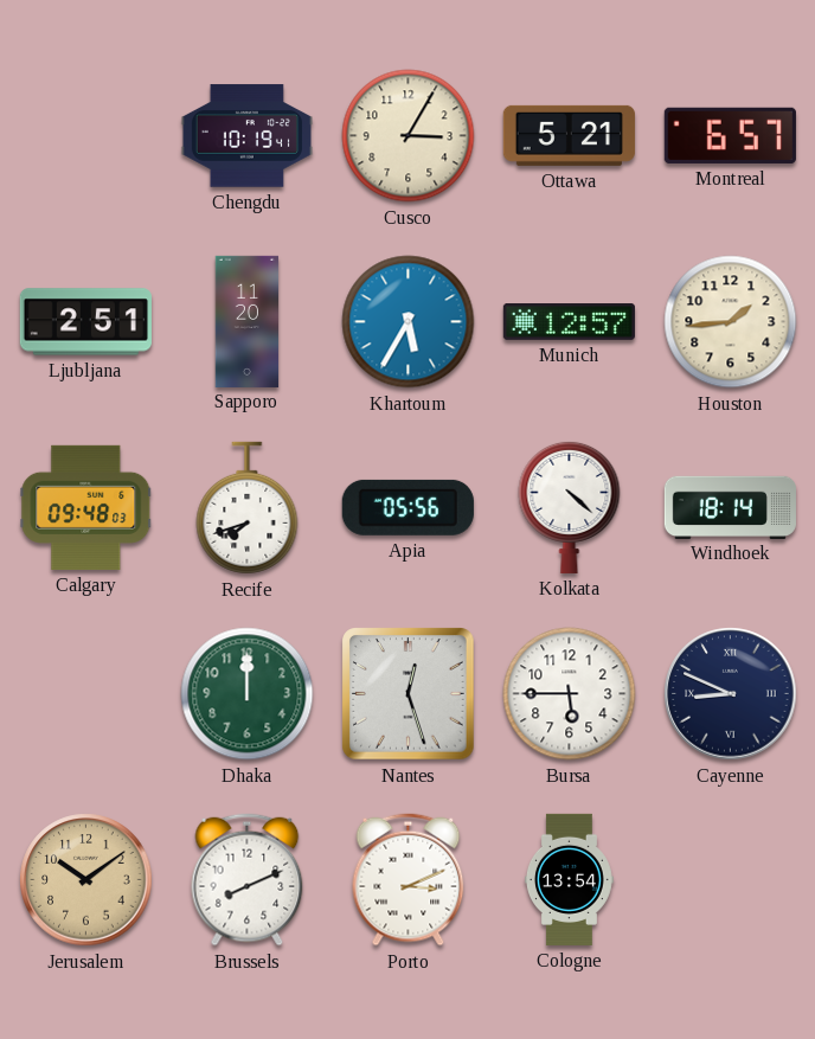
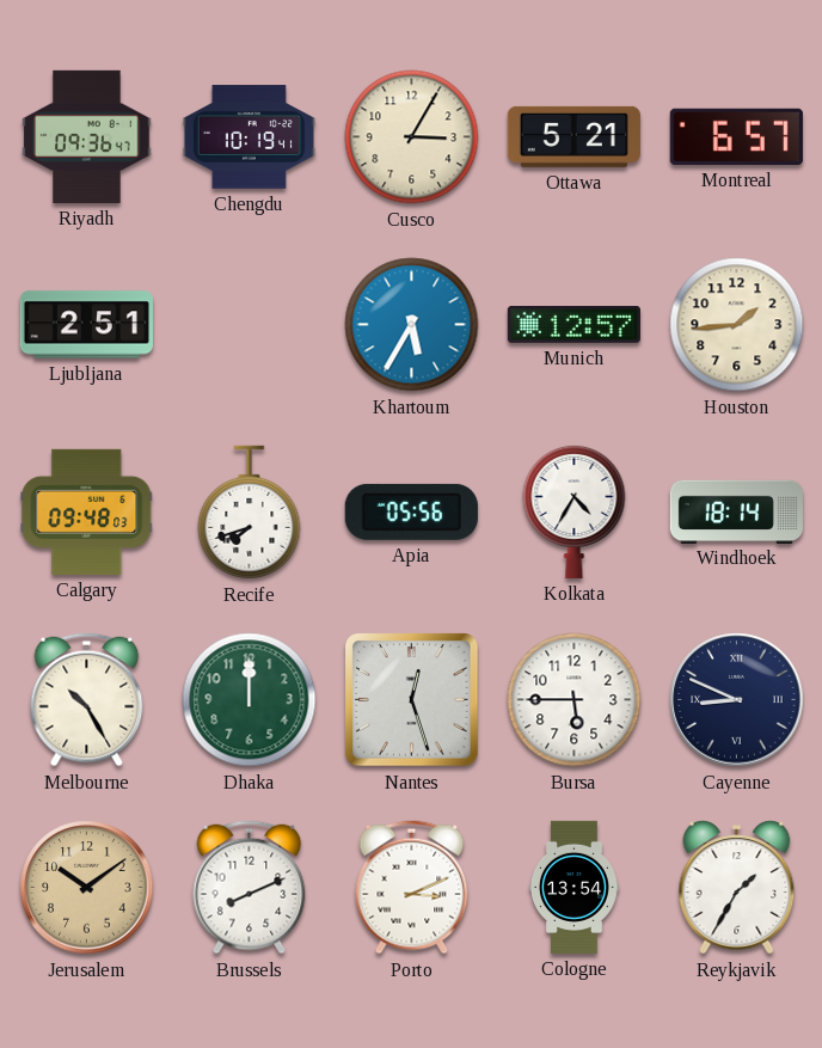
Riyadh: none -> 09:36
Sapporo: 11:20 -> none
Kolkata: 4:22 -> 4:35
Melbourne: none -> 10:25
Reykjavik: none -> 1:35
